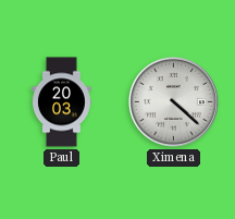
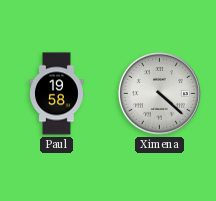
Paul: 20:03 -> 19:58
